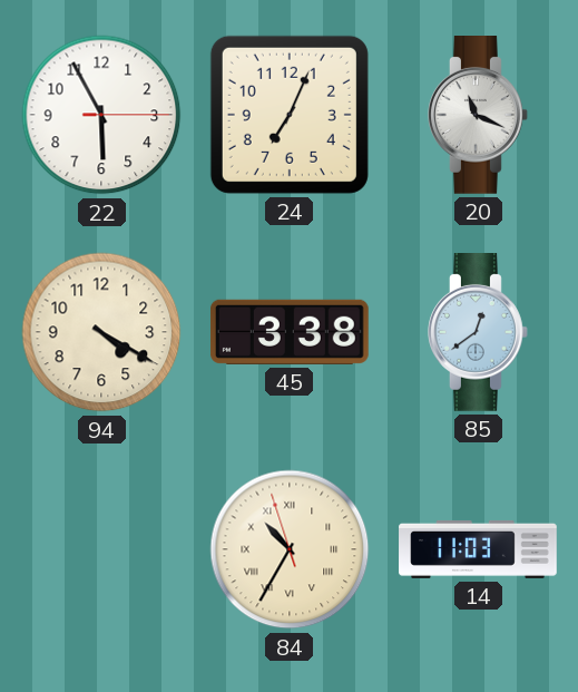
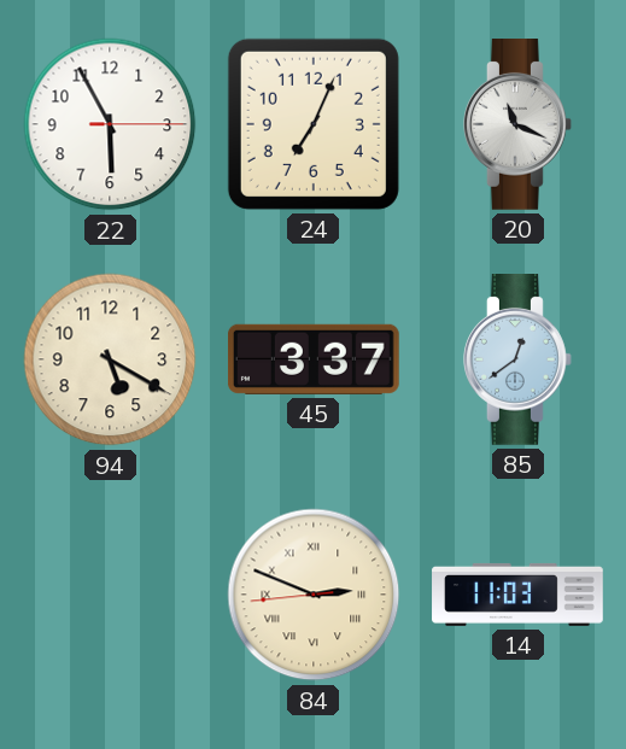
94: 4:20 -> 5:20
45: 3:38 -> 3:37
84: 10:34 -> 2:48
